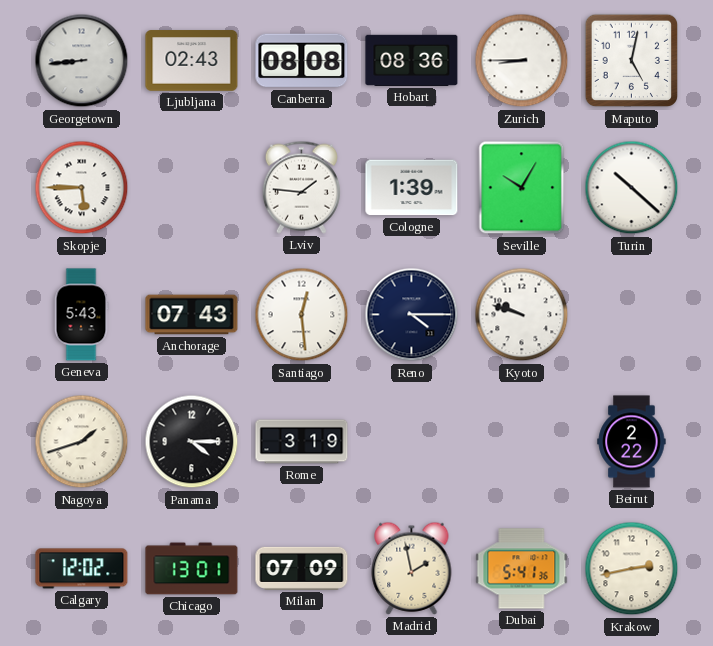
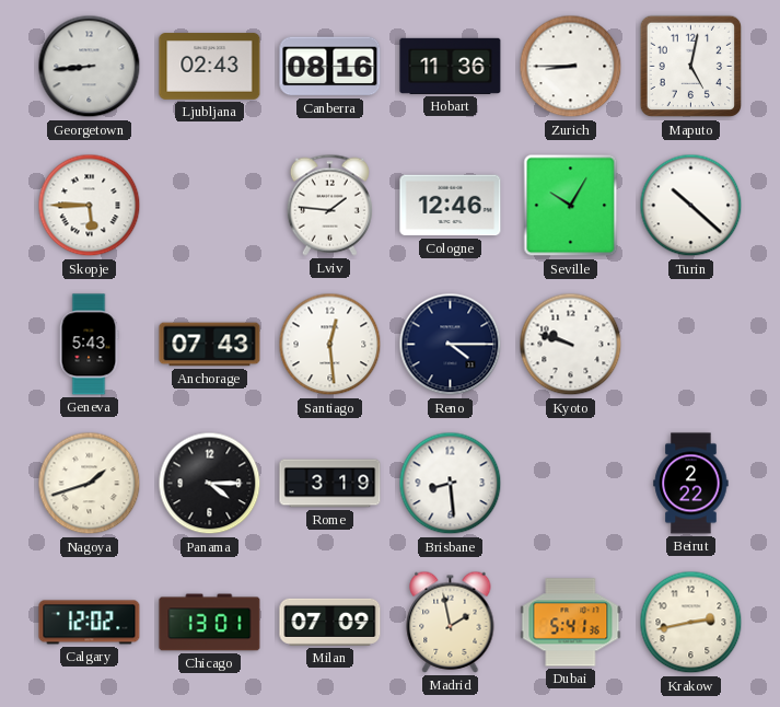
Canberra: 08:08 -> 08:16
Hobart: 08:36 -> 11:36
Cologne: 1:39 -> 12:46
Brisbane: none -> 8:29
